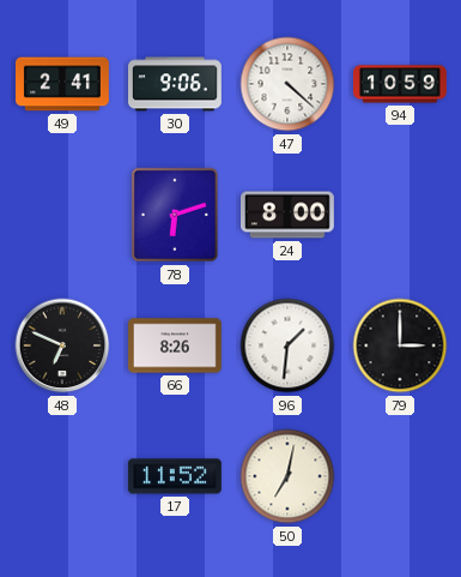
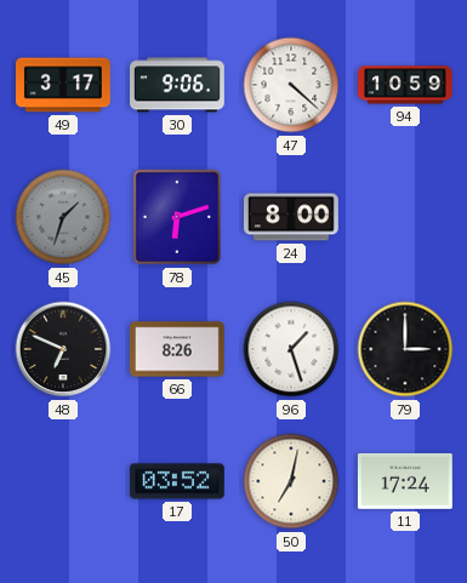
49: 2:41 -> 3:17
45: none -> 1:33
96: 1:31 -> 1:27
17: 11:52 -> 03:52
11: none -> 17:24
